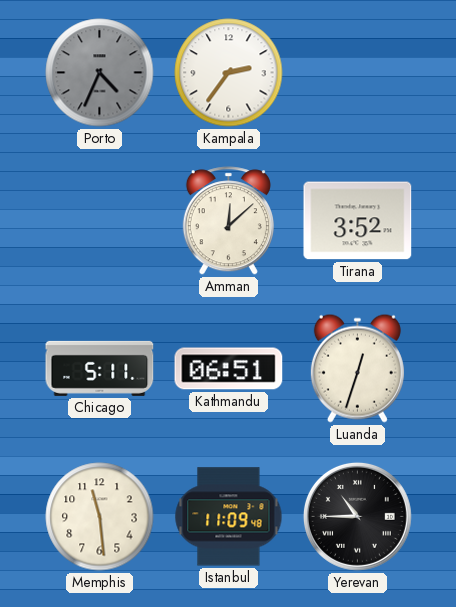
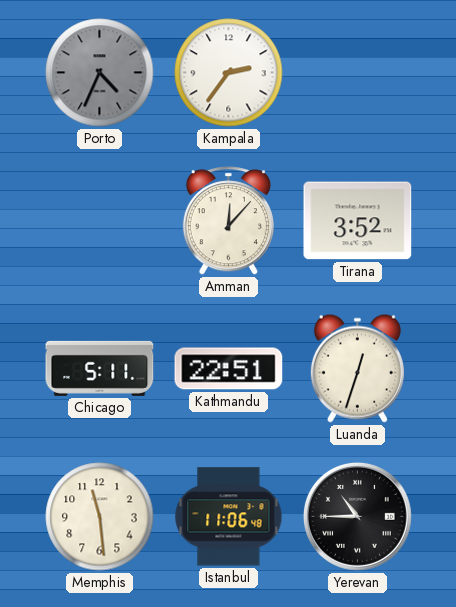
Amman: 12:08 -> 12:07
Kathmandu: 06:51 -> 22:51
Istanbul: 11:09 -> 11:06
